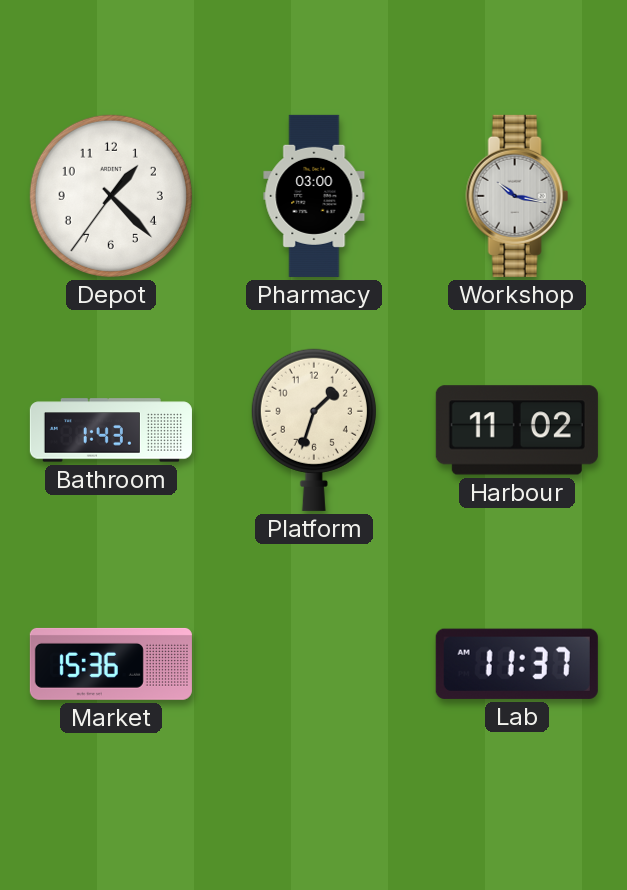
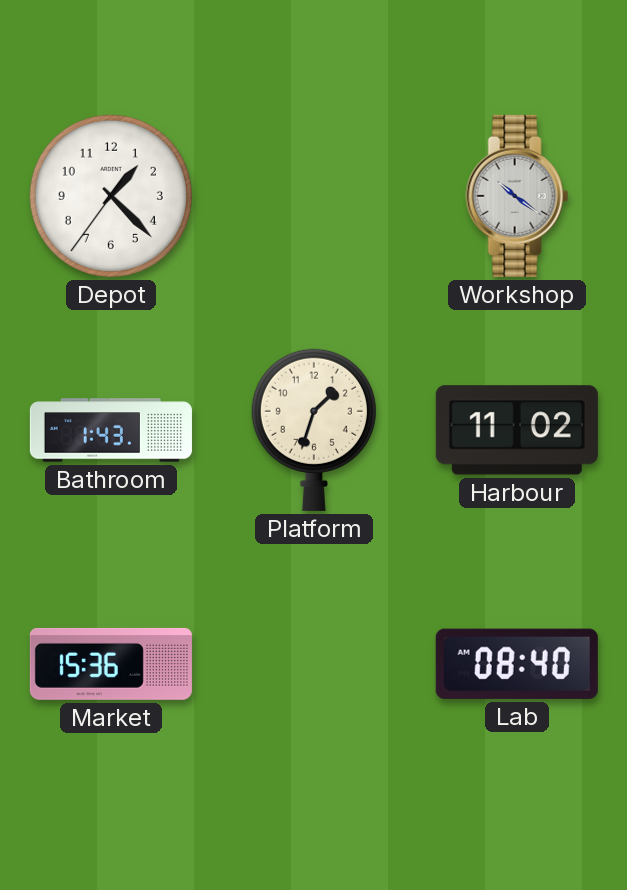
Pharmacy: 03:00 -> none
Workshop: 10:17 -> 10:21
Lab: 11:37 -> 08:40
